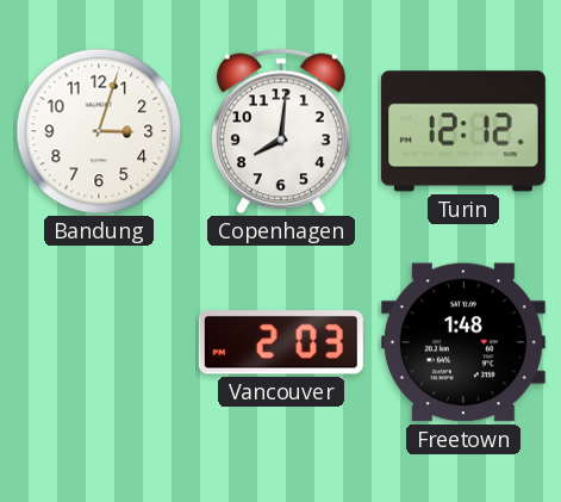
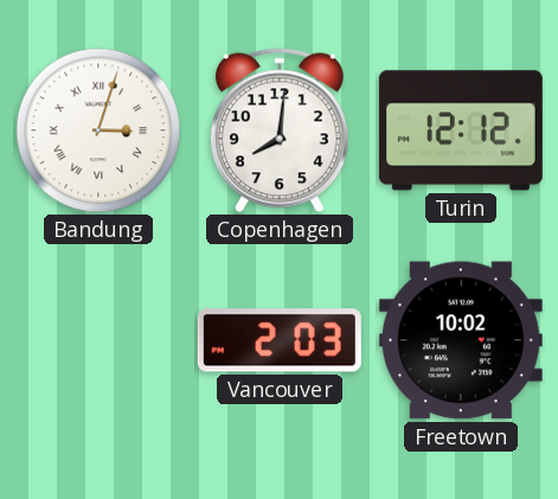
Bandung numerals: Arabic -> Roman
Freetown: 1:48 -> 10:02
